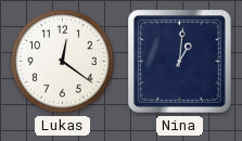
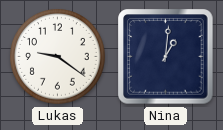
Lukas: 12:21 -> 9:21
